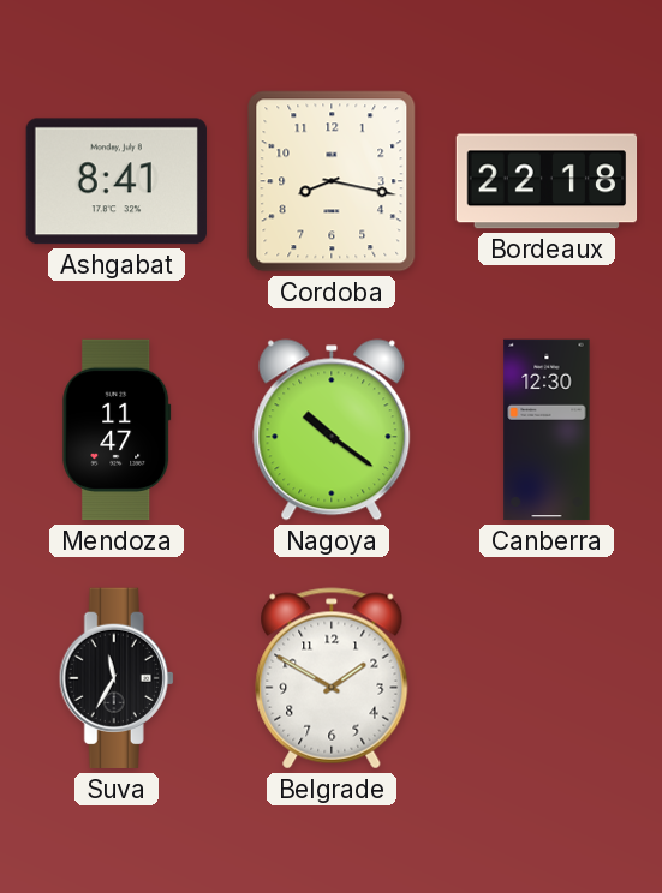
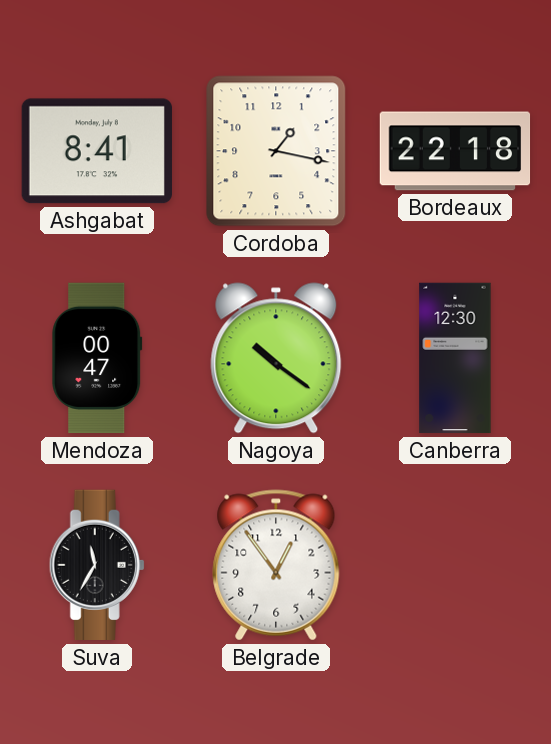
Cordoba: 8:17 -> 1:17
Mendoza: 11:47 -> 00:47
Belgrade: 1:50 -> 12:54
